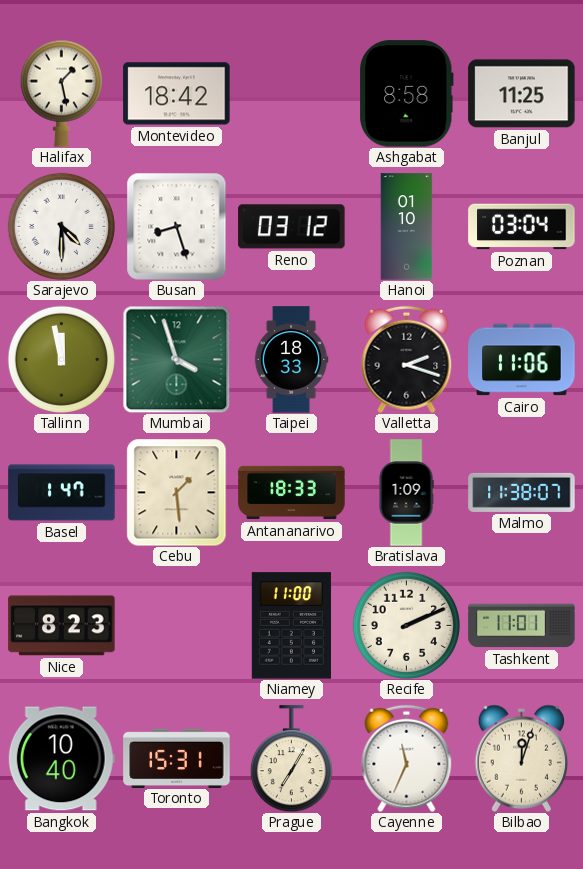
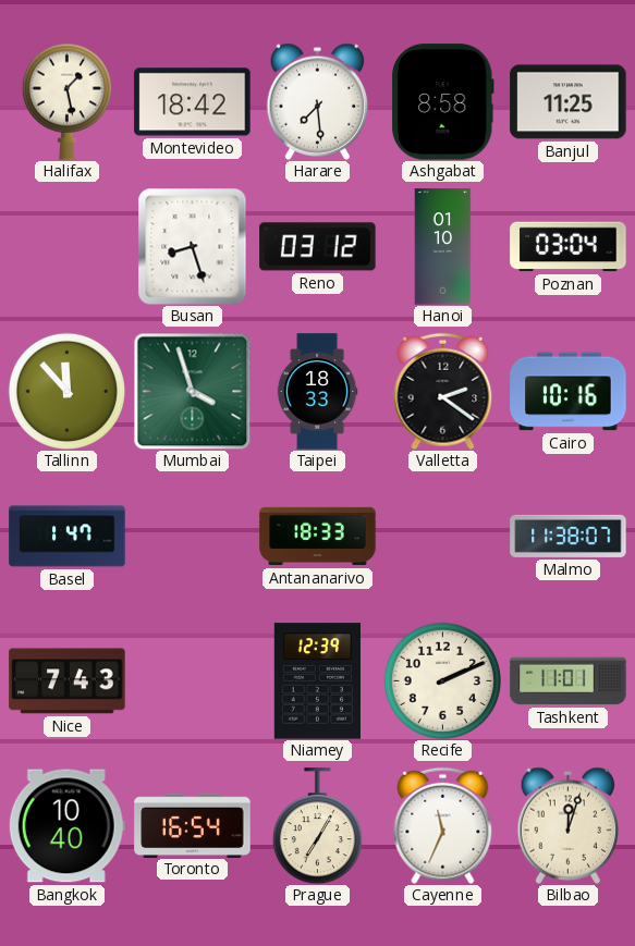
Harare: none -> 7:29
Sarajevo: 4:30 -> none
Tallinn: 11:58 -> 11:53
Valletta: 2:18 -> 2:21
Cairo: 11:06 -> 10:16
Cebu: 1:29 -> none
Bratislava: 1:09 -> none
Nice: 8:23 -> 7:43
Niamey: 11:00 -> 12:39
Toronto: 15:31 -> 16:54
